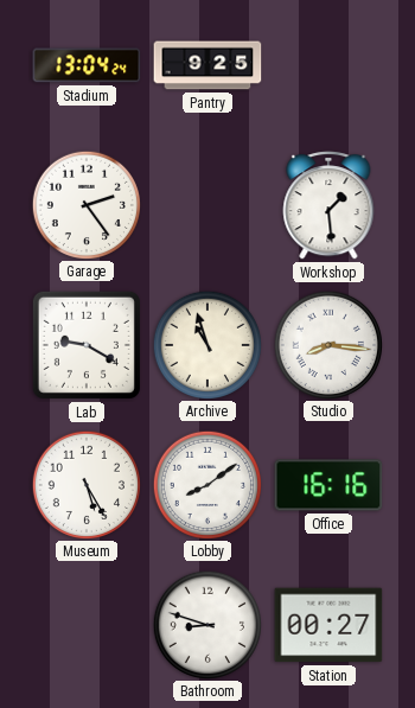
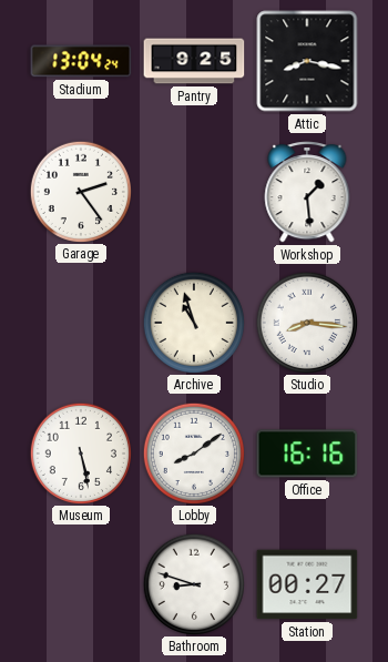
Attic: none -> 8:17
Lab: 9:20 -> none
Museum: 5:25 -> 5:28
